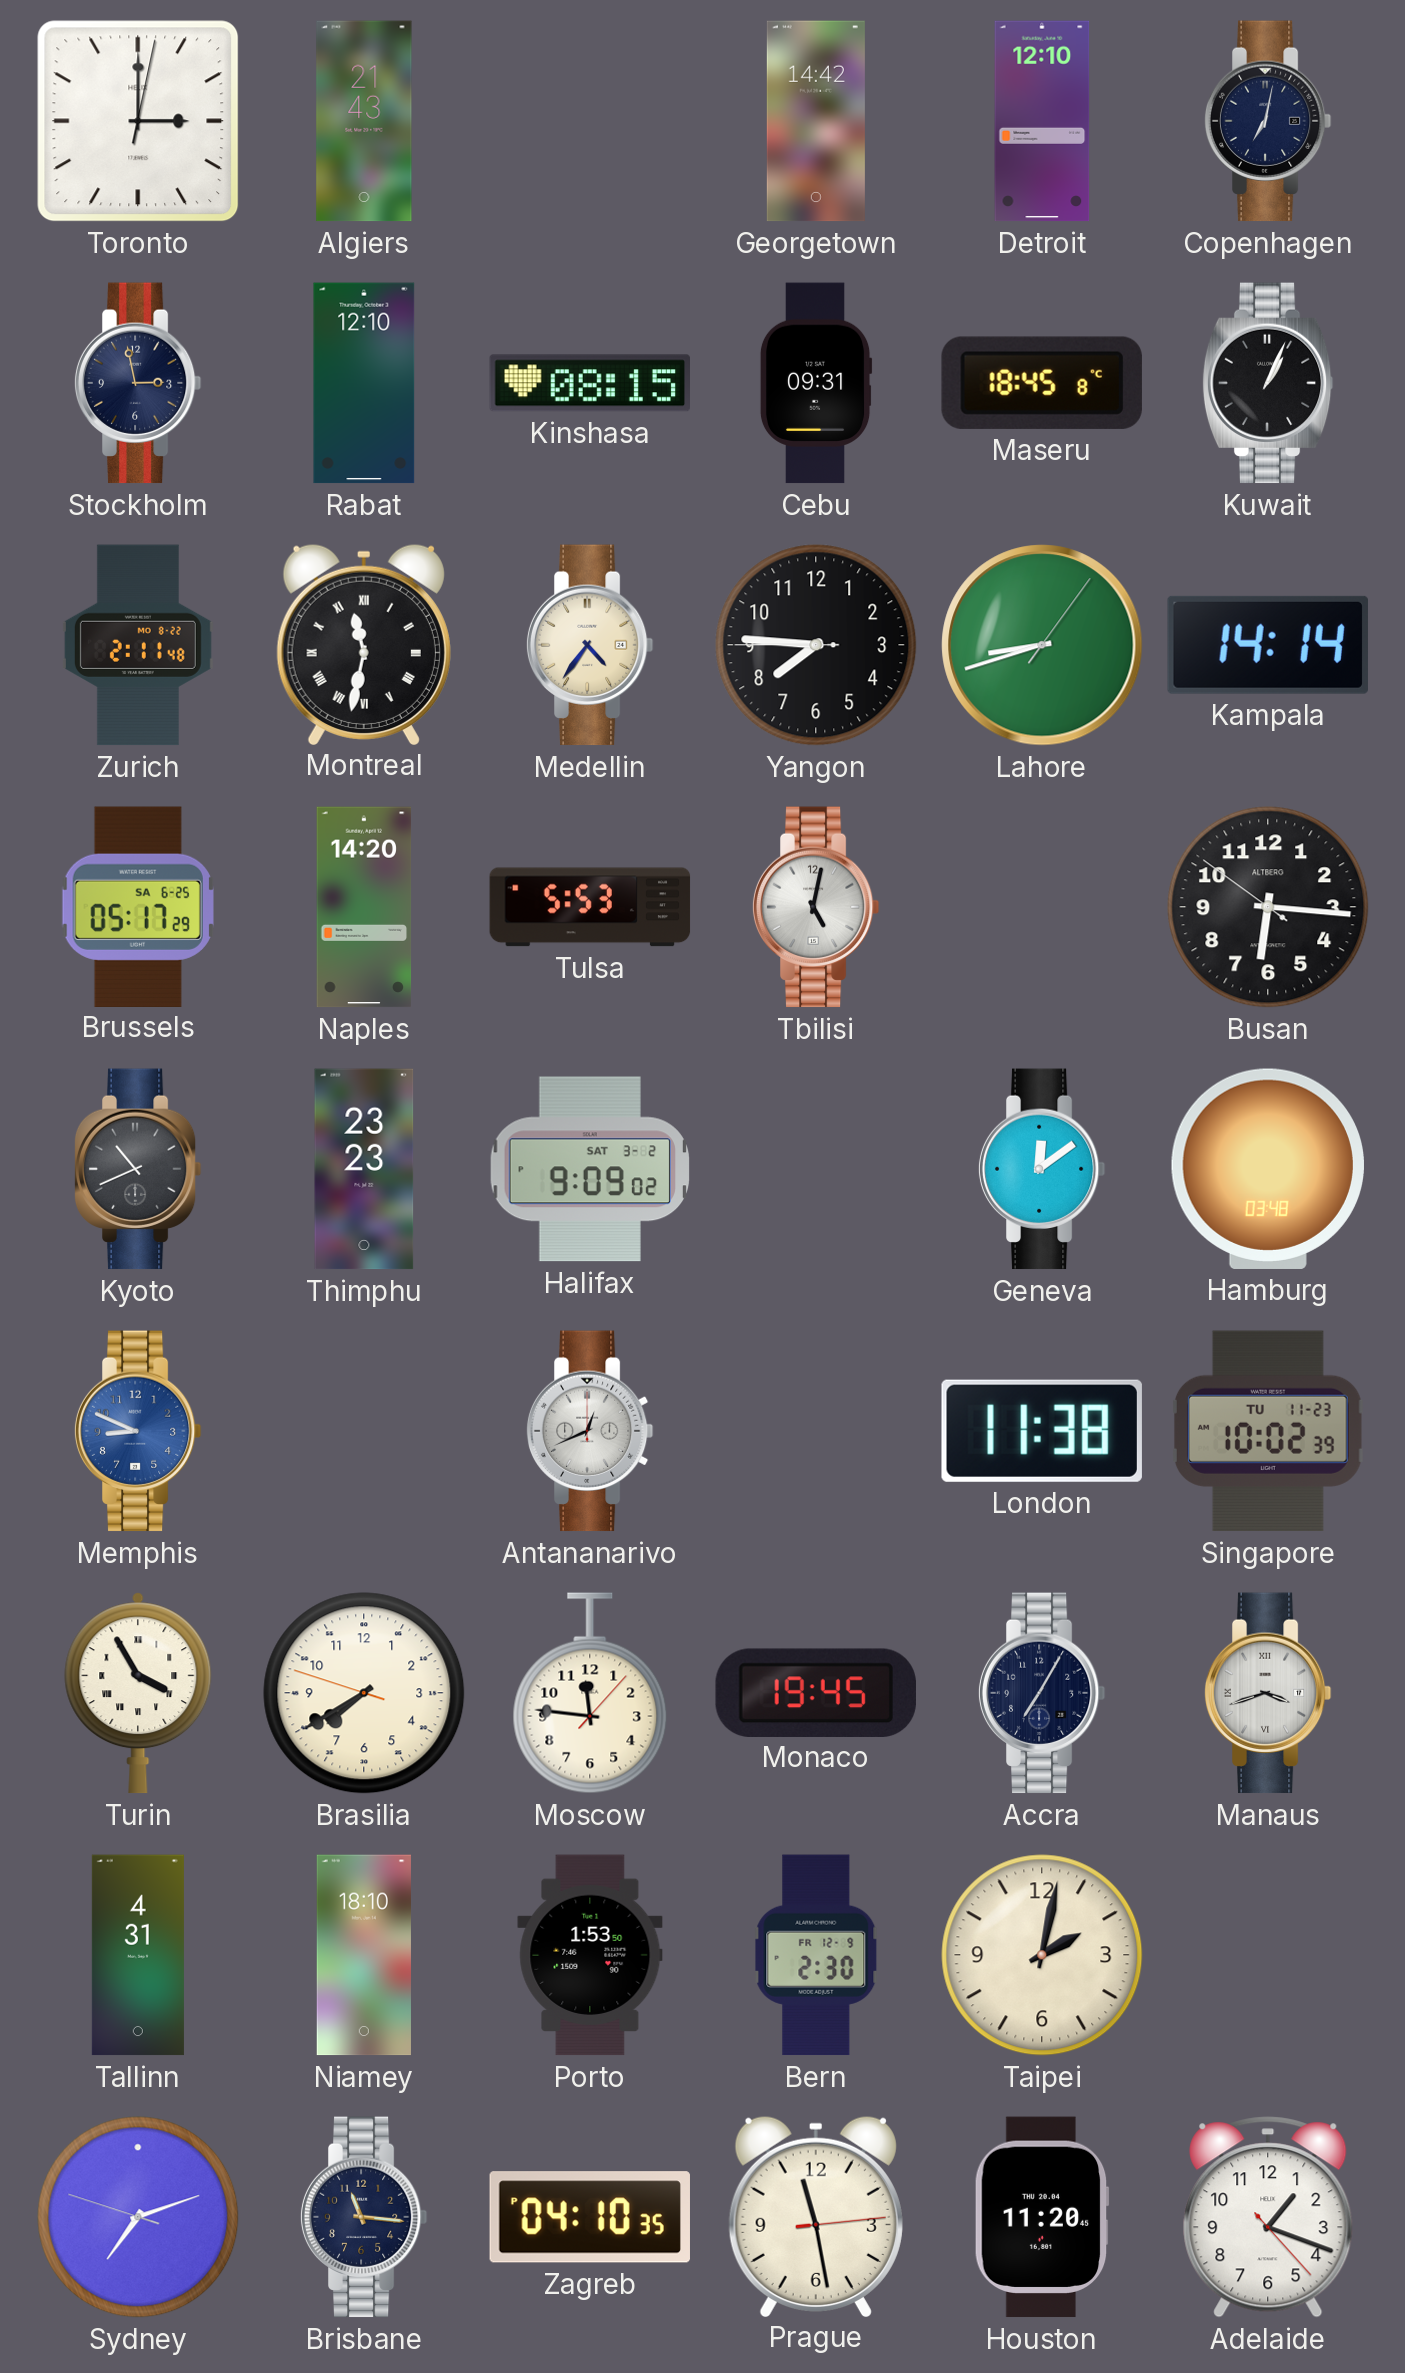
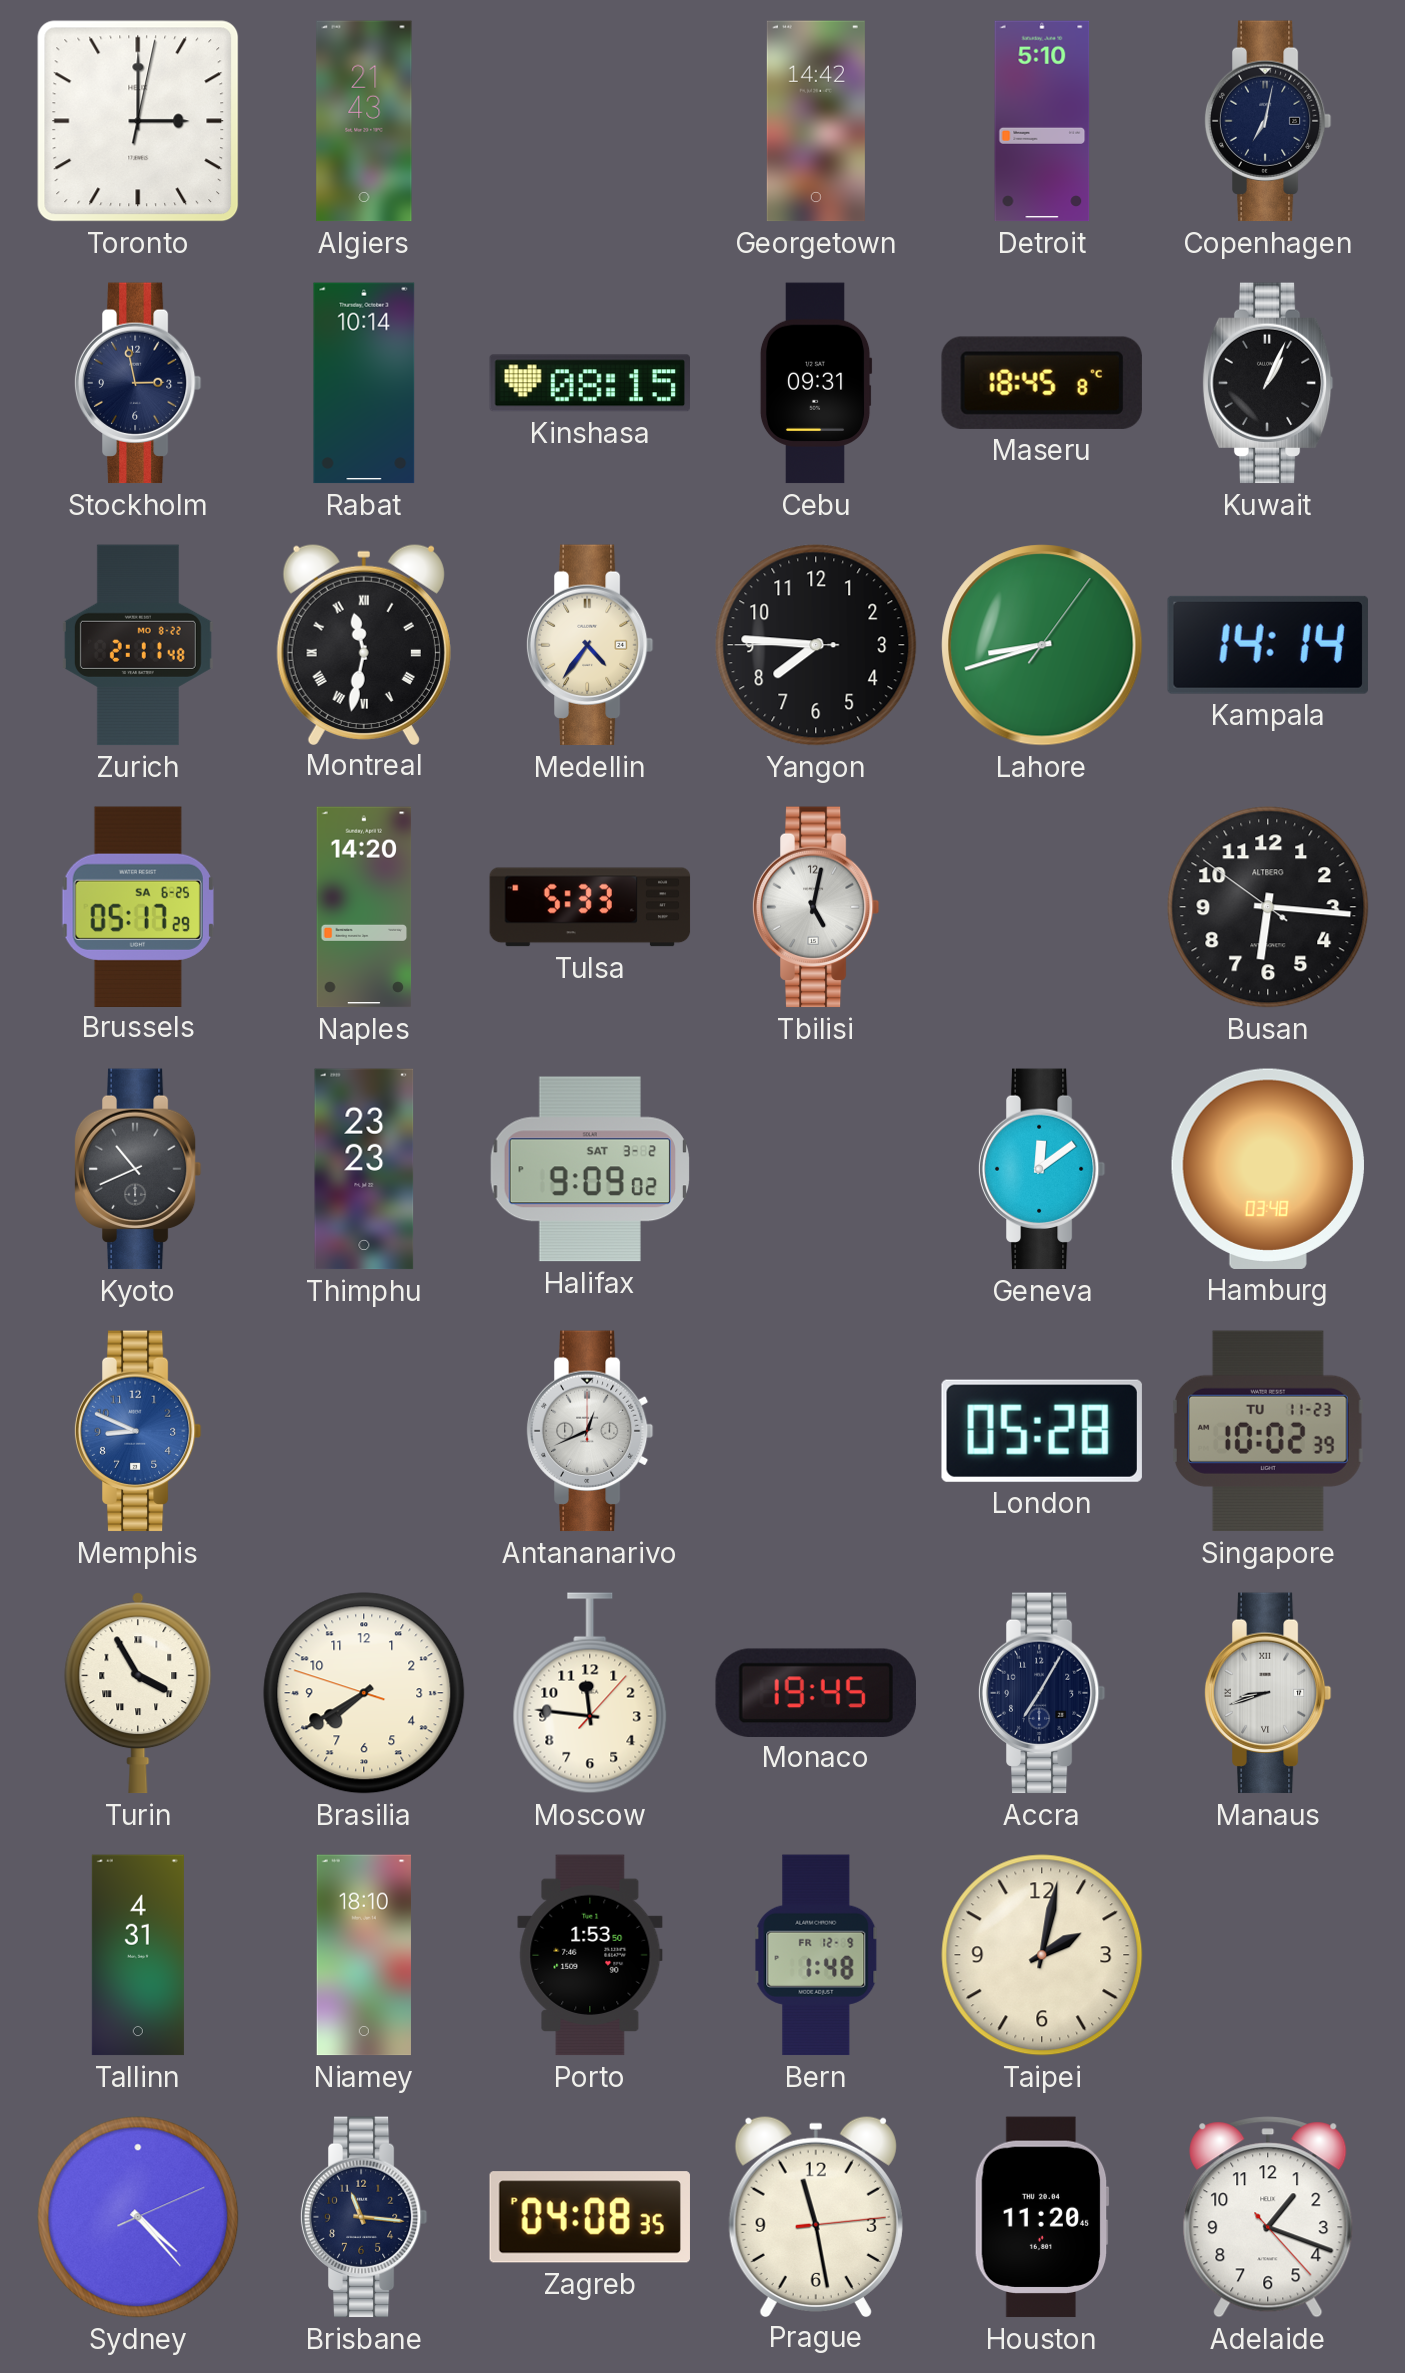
Detroit: 12:10 -> 5:10
Rabat: 12:10 -> 10:14
Tulsa: 5:53 -> 5:33
London: 11:38 -> 05:28
Manaus: 3:42 -> 8:42
Bern: 2:30 -> 1:48
Sydney: 7:11 -> 4:23
Zagreb: 04:10 -> 04:08
